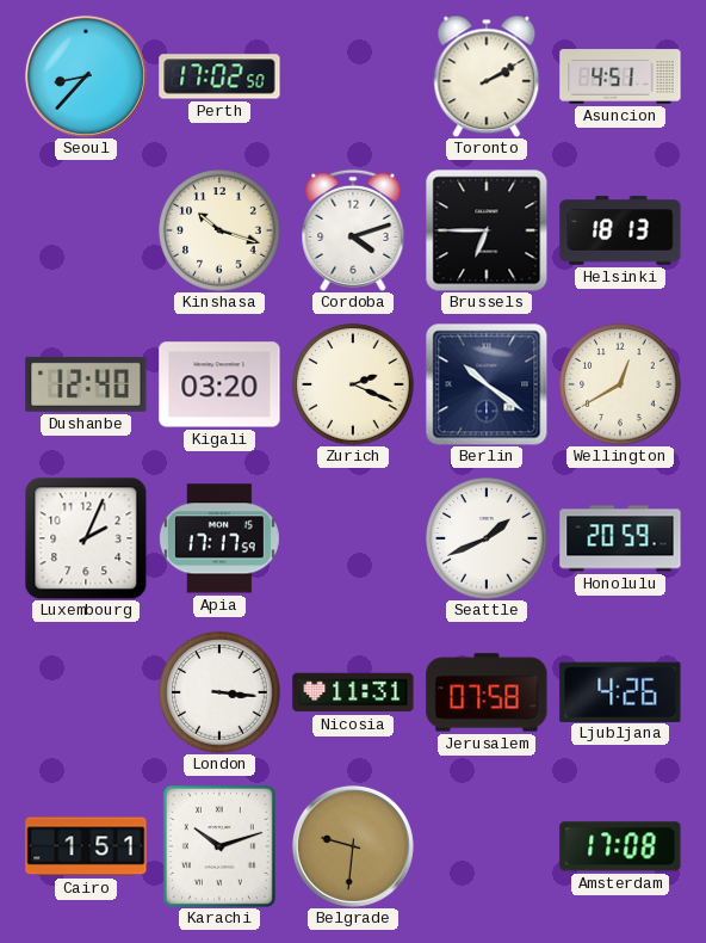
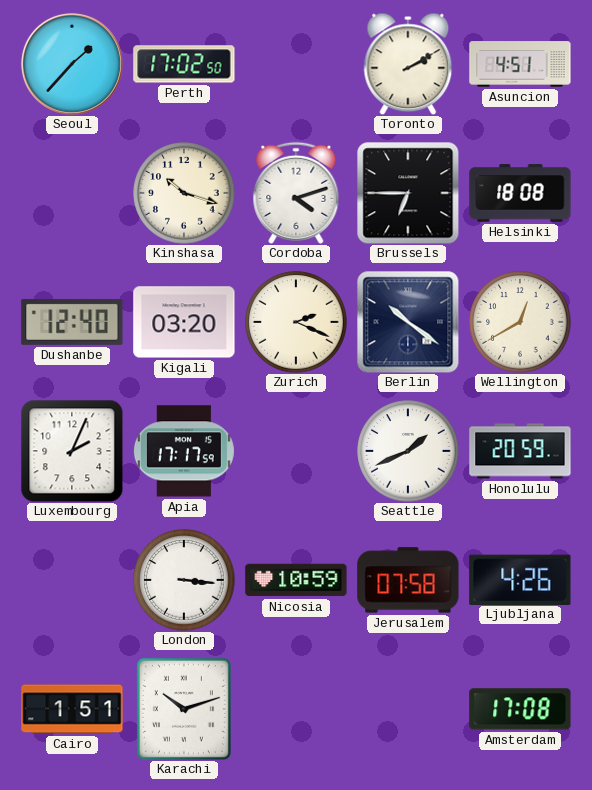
Seoul: 8:37 -> 1:37
Helsinki: 18:13 -> 18:08
Nicosia: 11:31 -> 10:59
Belgrade: 9:31 -> none
